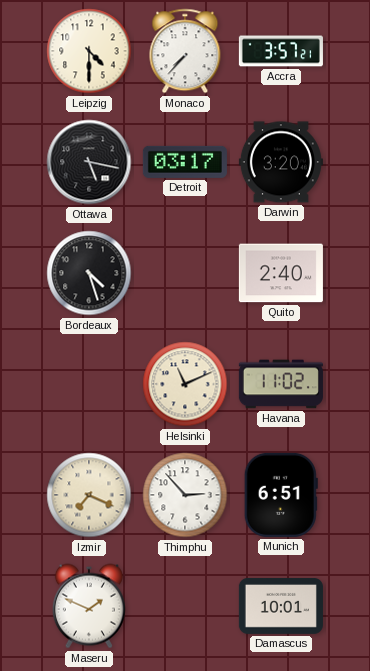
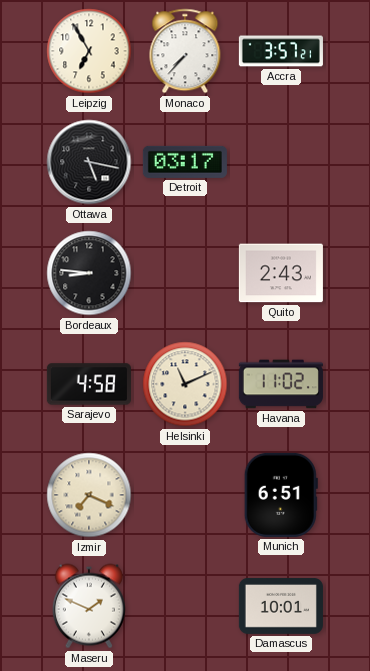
Leipzig: 4:30 -> 6:55
Darwin: 3:20 -> none
Bordeaux: 4:27 -> 8:46
Quito: 2:40 -> 2:43
Sarajevo: none -> 4:58
Thimphu: 2:53 -> none
